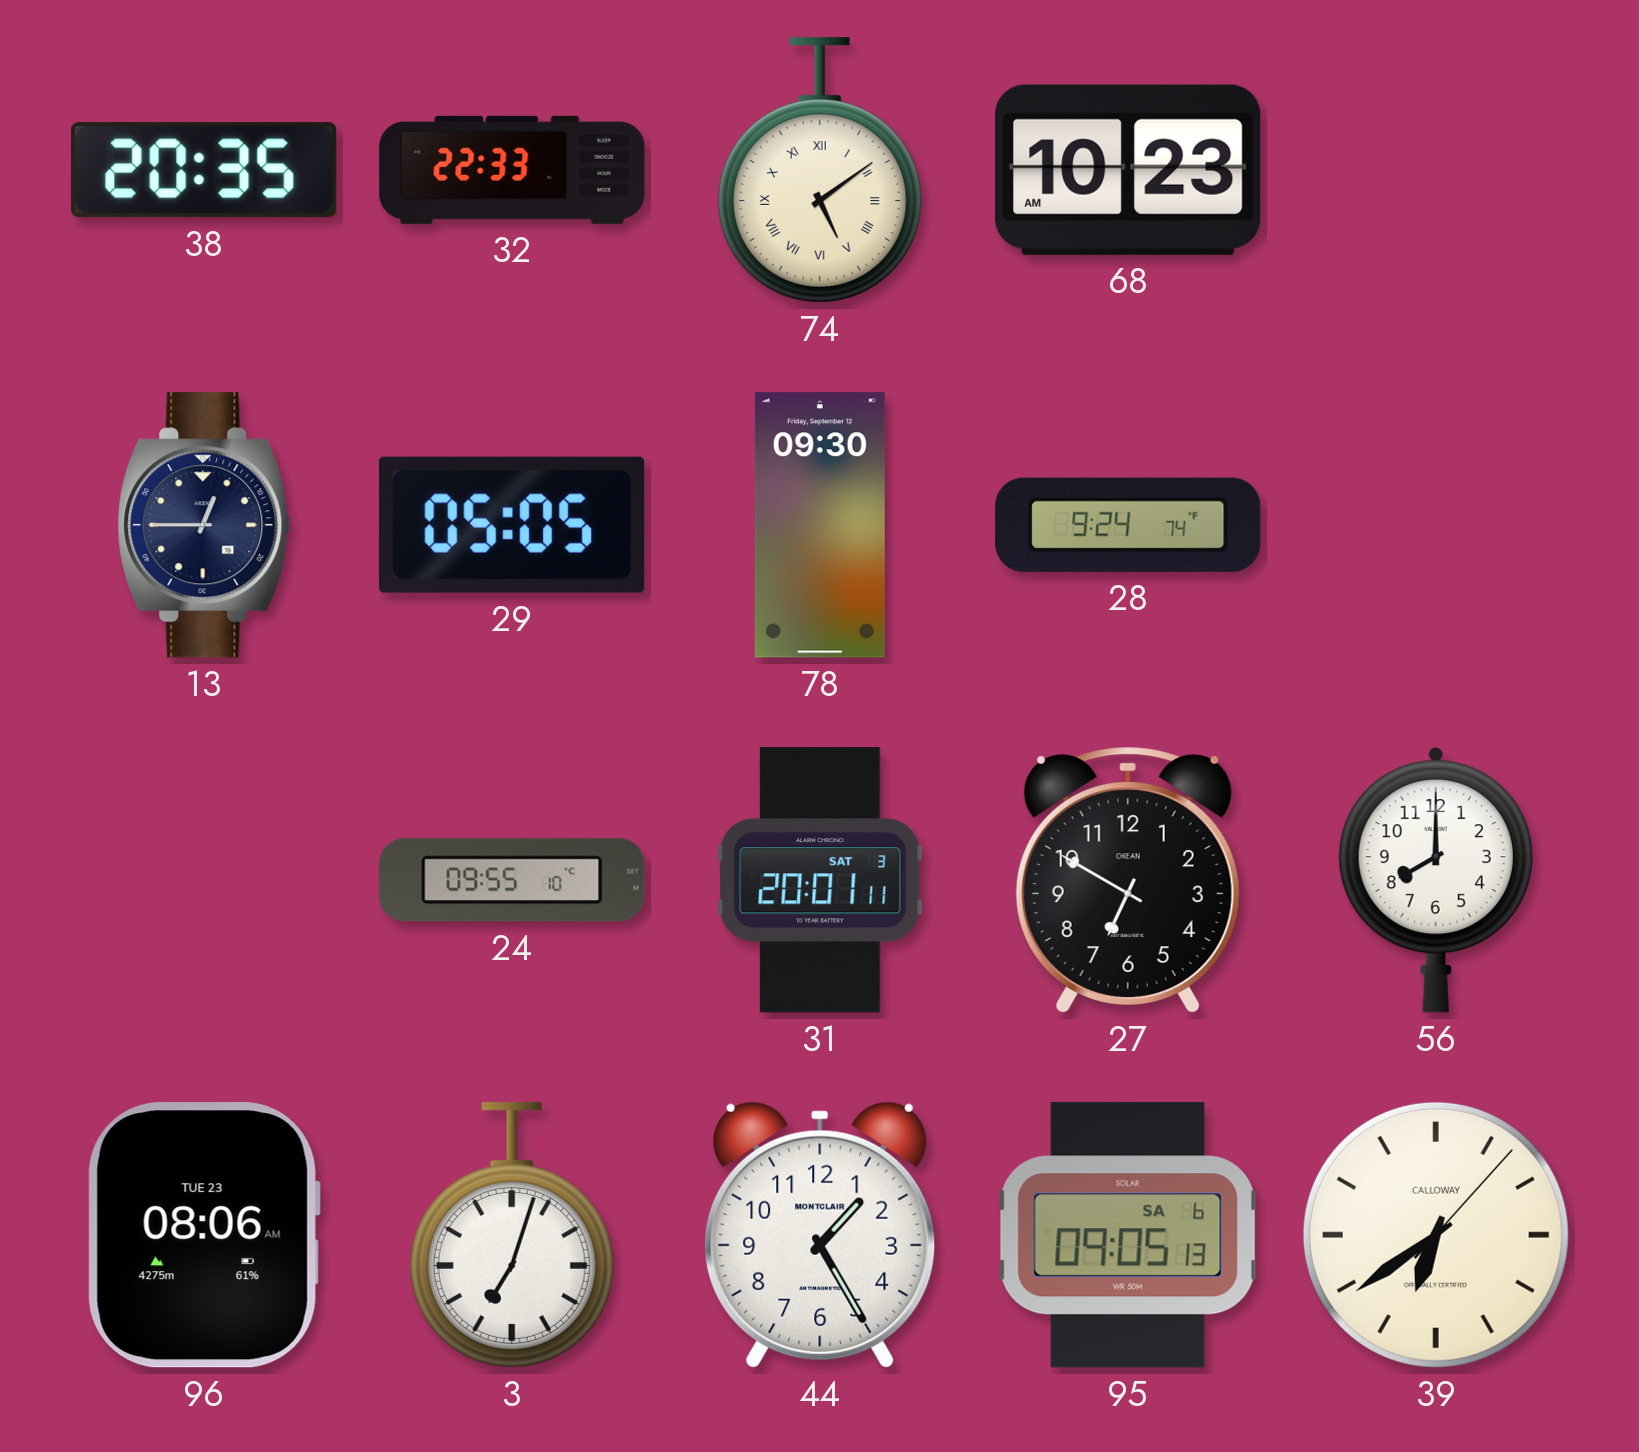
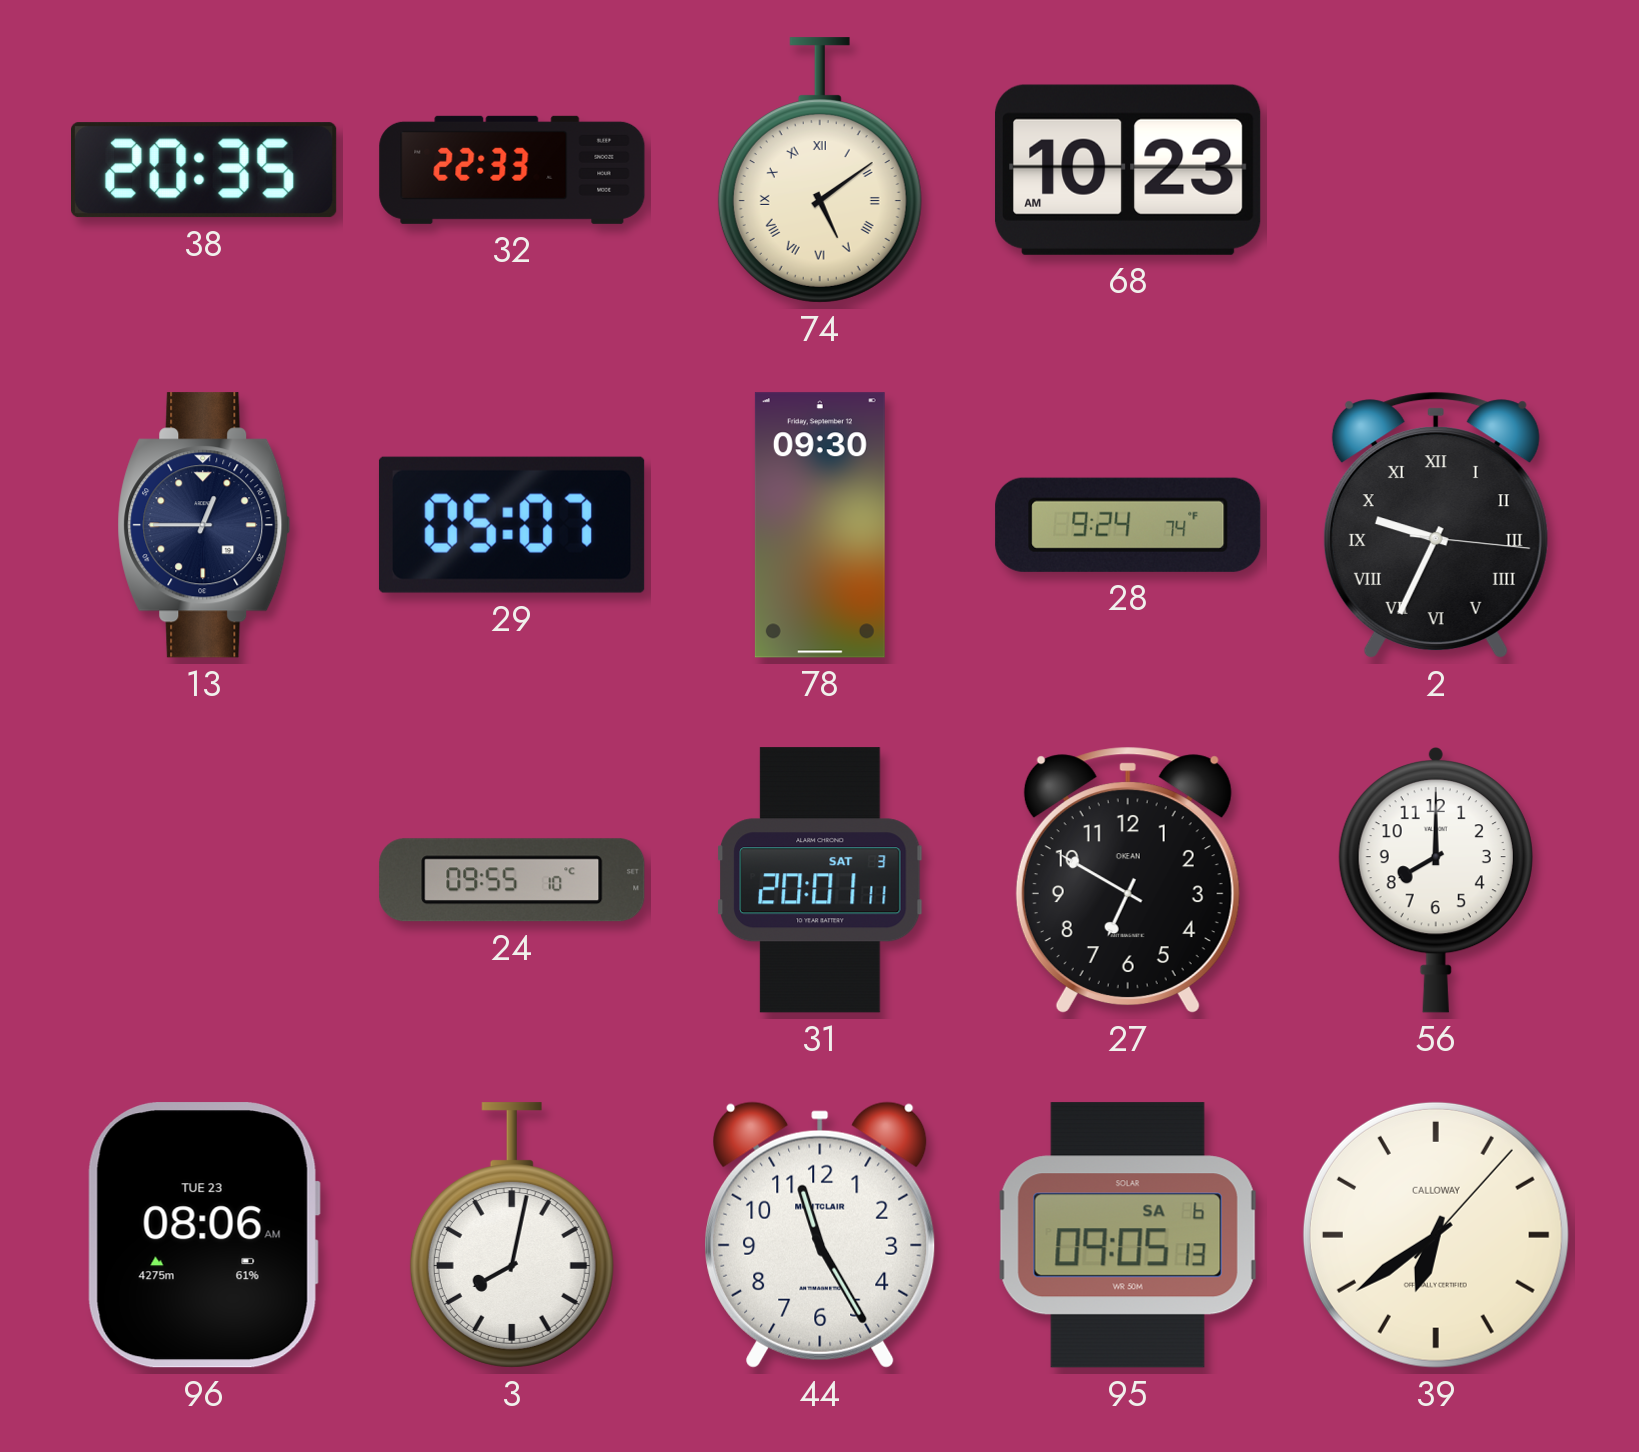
29: 05:05 -> 05:07
2: none -> 9:34
3: 7:03 -> 8:02
44: 1:25 -> 11:25
